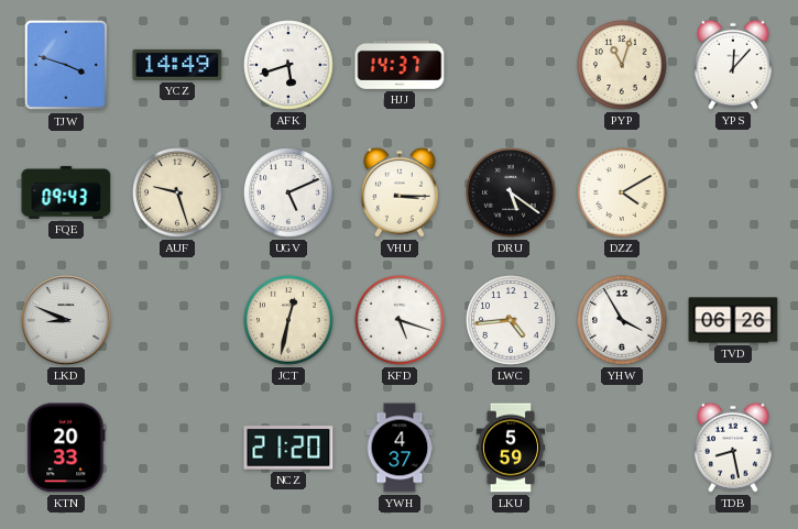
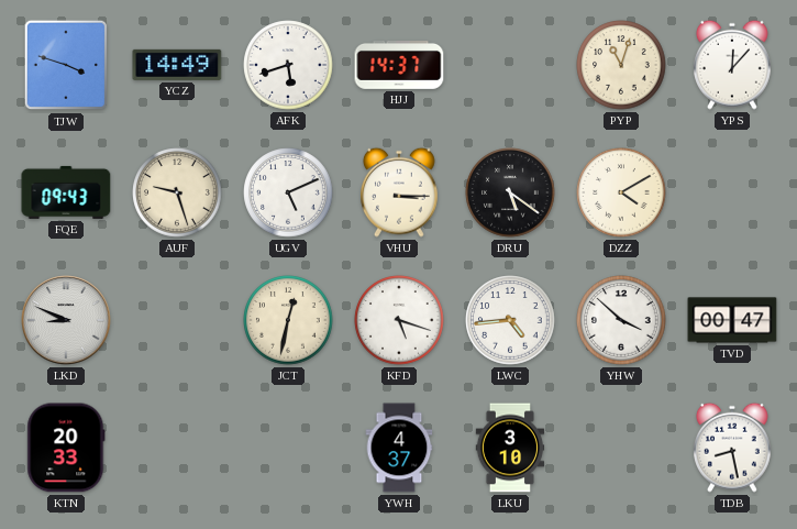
YHW: 3:55 -> 3:52
TVD: 06:26 -> 00:47
NCZ: 21:20 -> none
LKU: 5:59 -> 3:10
